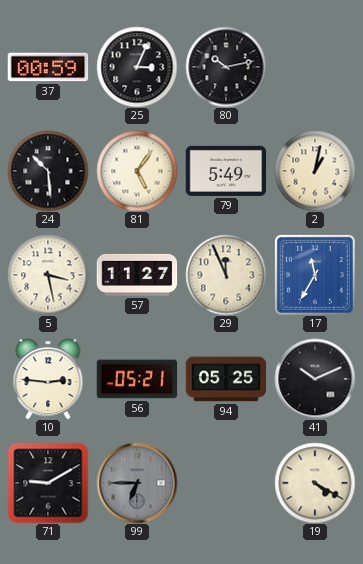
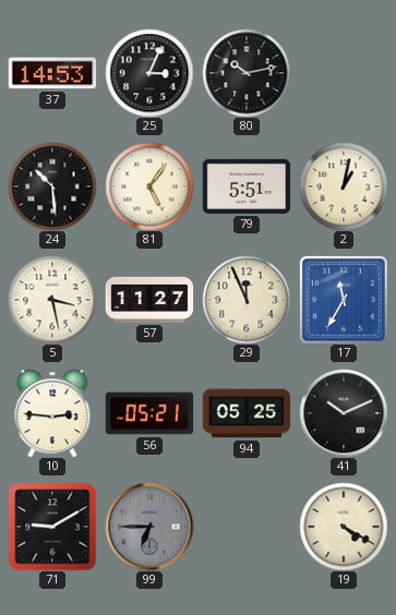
37: 00:59 -> 14:53
79: 5:49 -> 5:51
